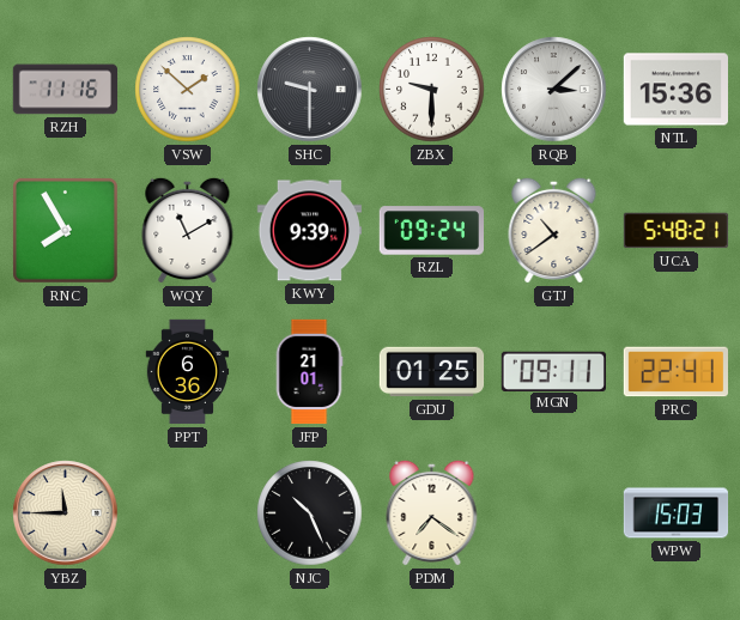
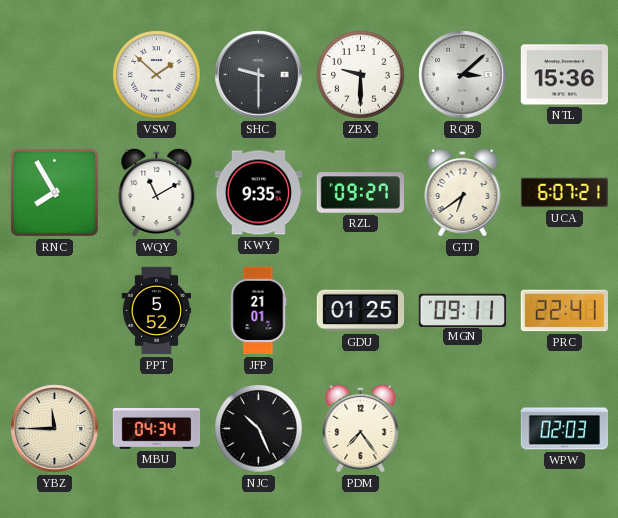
RZH: 11:16 -> none
KWY: 9:39 -> 9:35
RZL: 09:24 -> 09:27
GTJ: 10:39 -> 6:39
UCA: 5:48 -> 6:07
PPT: 6:36 -> 5:52
MBU: none -> 04:34
PDM: 7:21 -> 7:24
WPW: 15:03 -> 02:03
